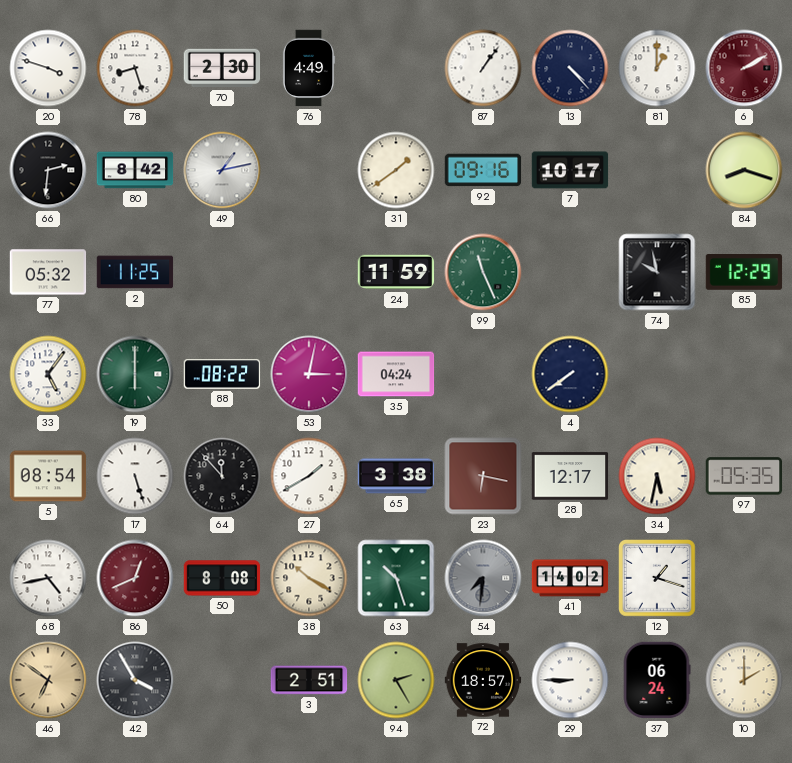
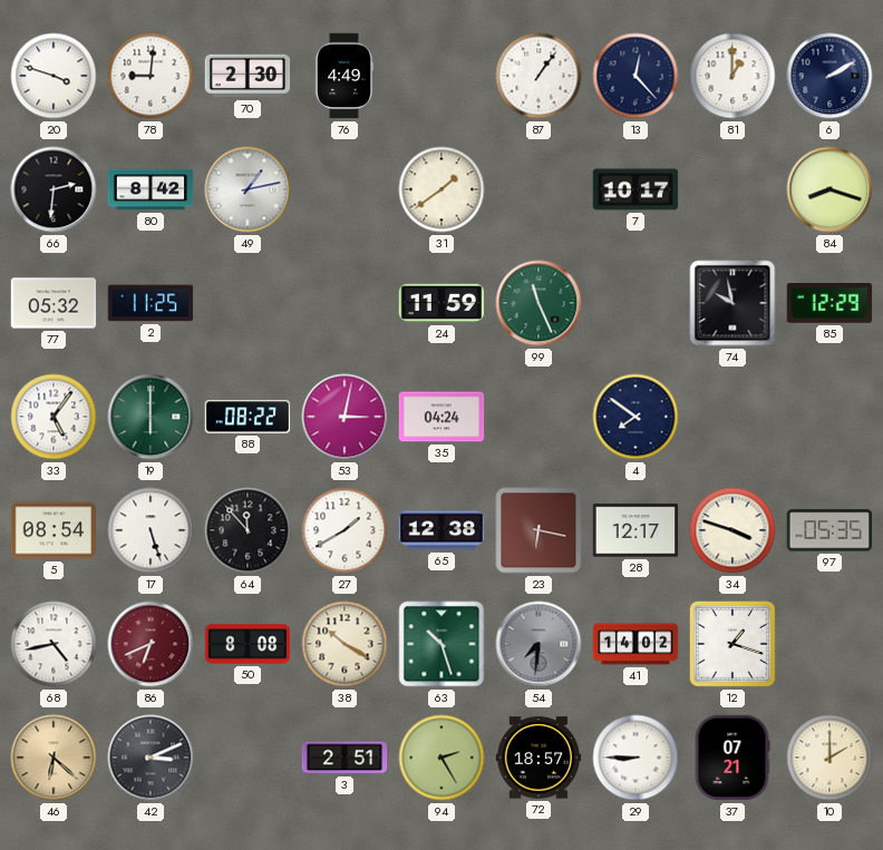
78: 8:27 -> 9:01
13: 4:23 -> 12:23
6 dial: burgundy -> navy
92: 09:16 -> none
4: 7:39 -> 7:51
65: 3:38 -> 12:38
34: 5:32 -> 3:48
86: 12:41 -> 6:41
46: 6:51 -> 6:22
42: 3:55 -> 3:11
37: 06:24 -> 07:21
